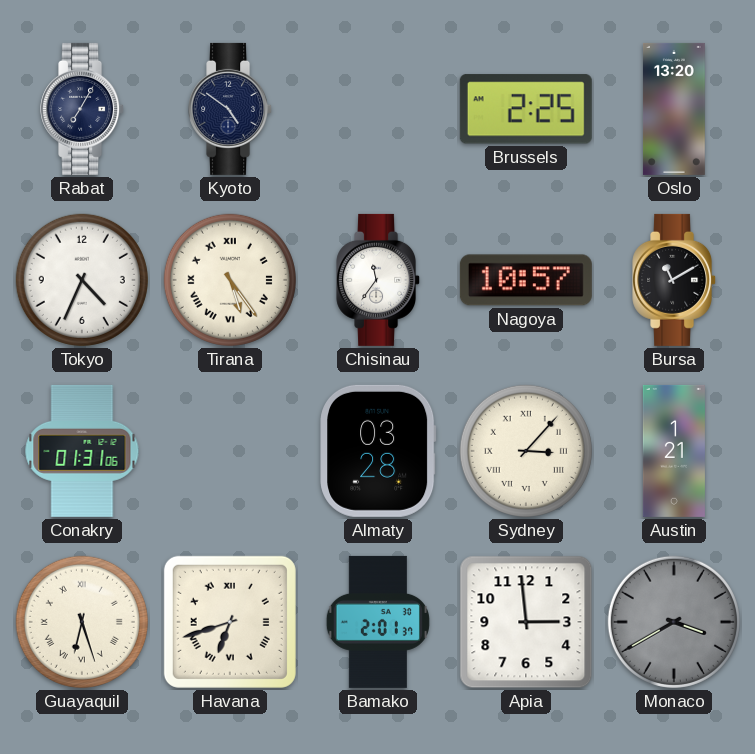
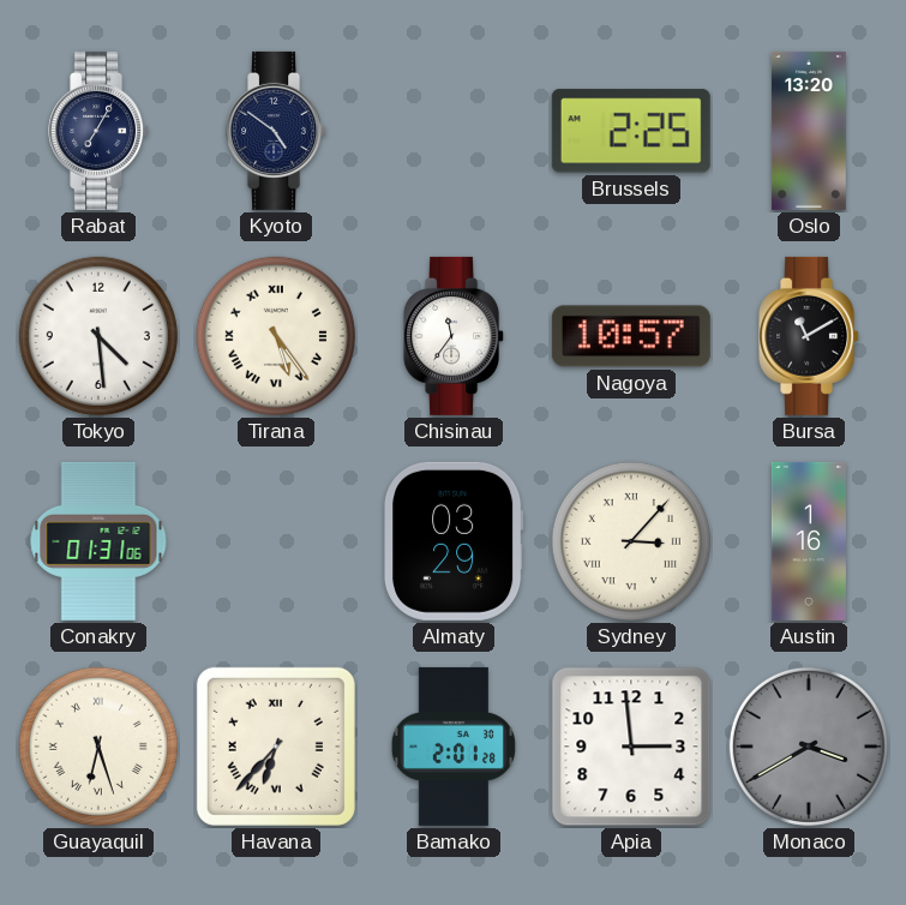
Tokyo: 4:34 -> 4:29
Almaty: 03:28 -> 03:29
Austin: 1:21 -> 1:16
Havana: 6:42 -> 6:37
Bamako: 2:01:37 -> 2:01:28
